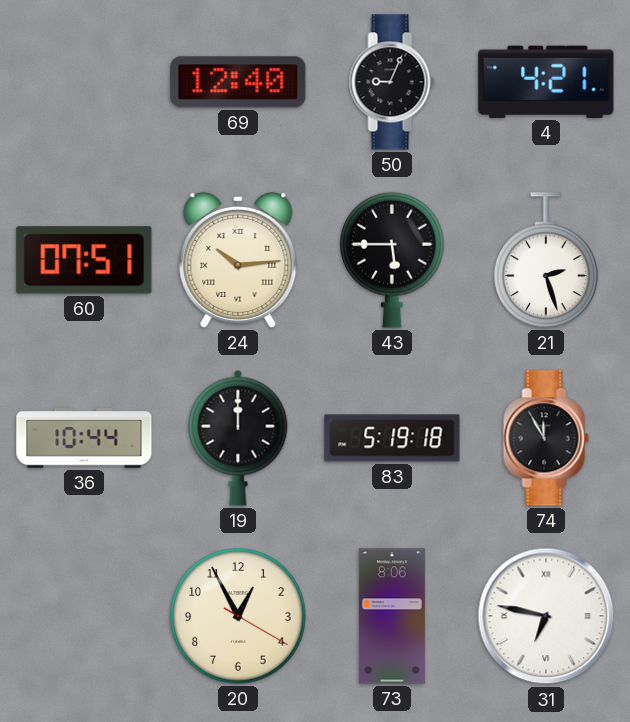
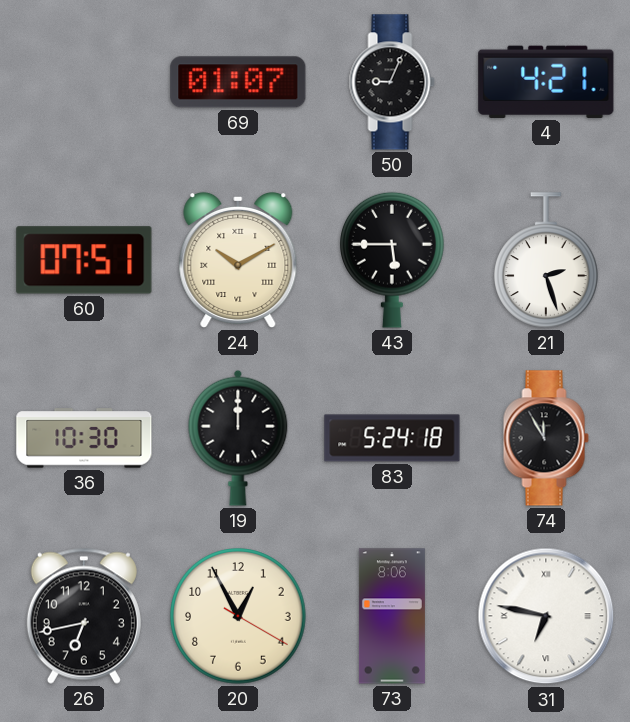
69: 12:40 -> 01:07
24: 10:14 -> 10:10
36: 10:44 -> 10:30
83: 5:19 -> 5:24
26: none -> 6:43
